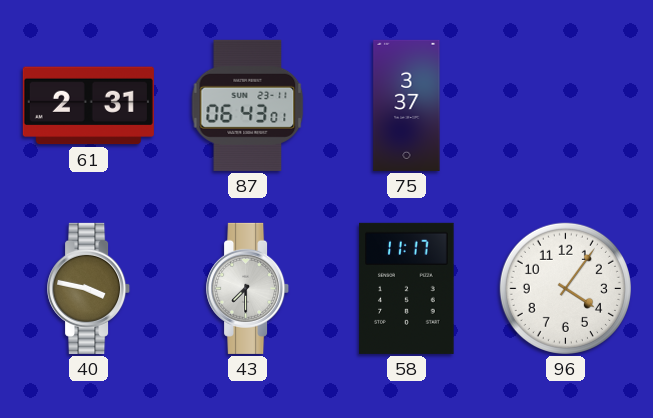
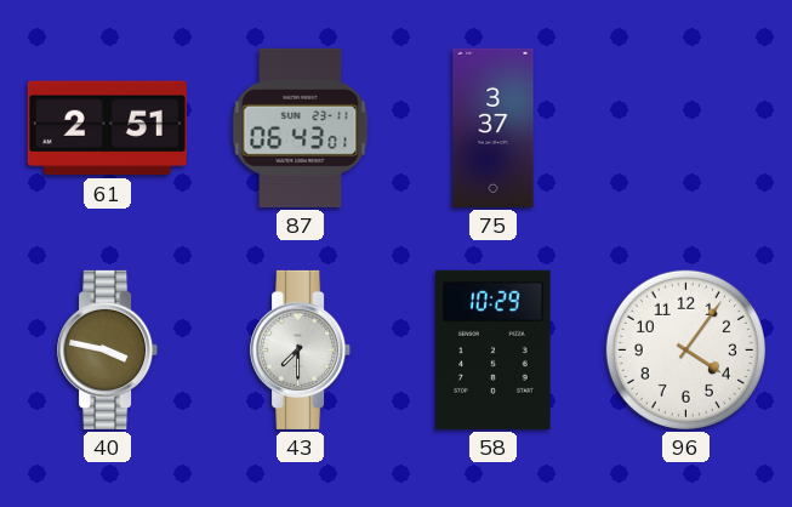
61: 2:31 -> 2:51
58: 11:17 -> 10:29
